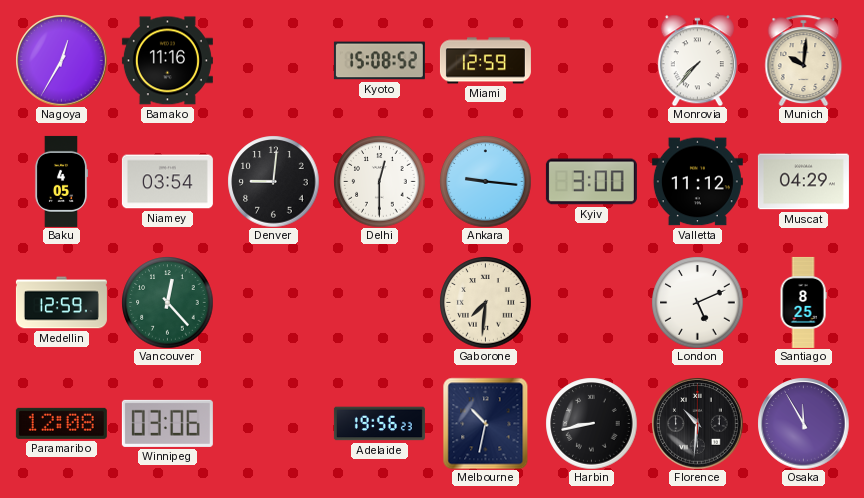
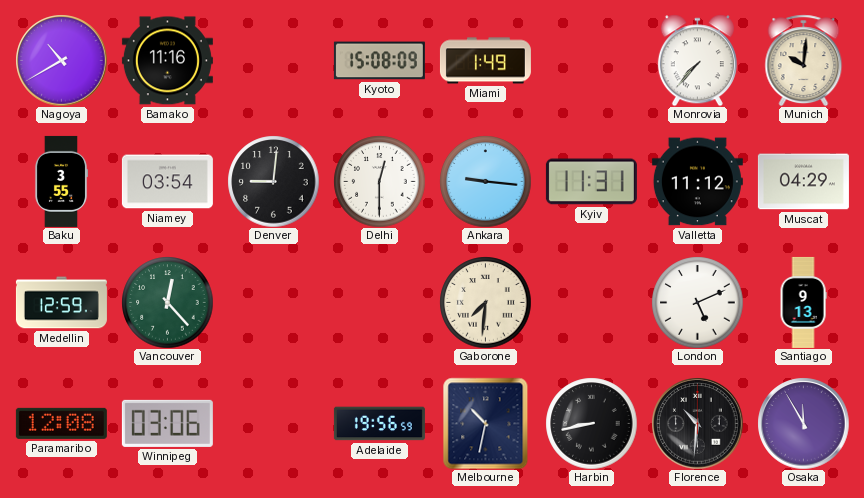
Nagoya: 12:35 -> 10:40
Kyoto: 15:08:52 -> 15:08:09
Miami: 12:59 -> 1:49
Baku: 4:05 -> 3:55
Kyiv: 3:00 -> 11:31
Santiago: 8:25 -> 9:13
Adelaide: 19:56:23 -> 19:56:59
